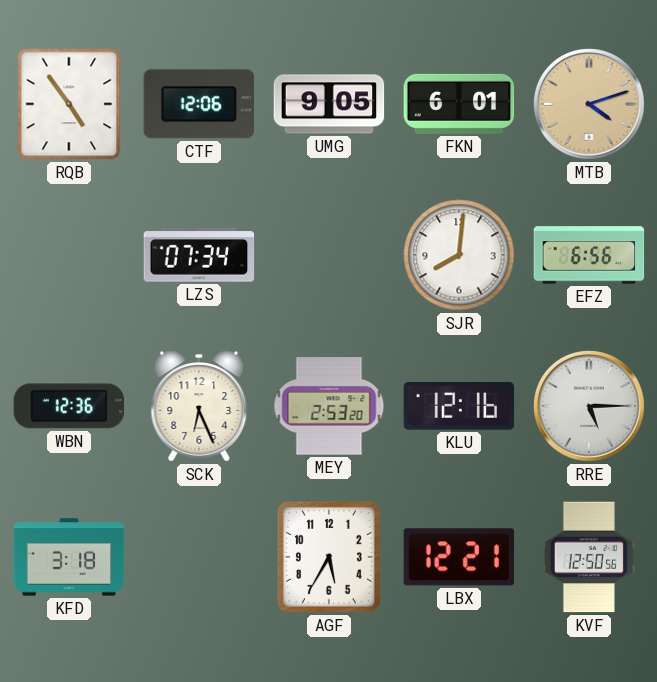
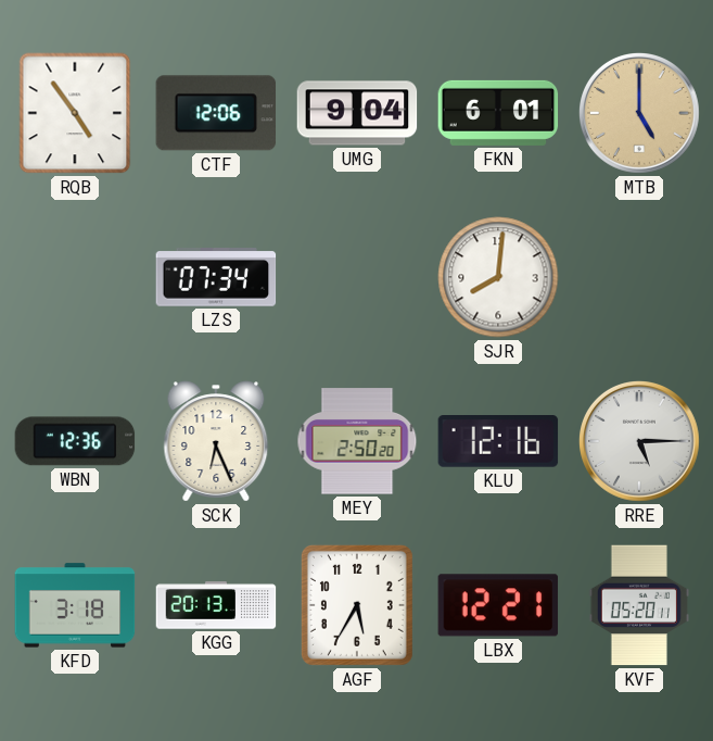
UMG: 9:05 -> 9:04
MTB: 4:12 -> 5:00
EFZ: 6:56 -> none
MEY: 2:53 -> 2:50
KGG: none -> 20:13
KVF: 12:50 -> 05:20
